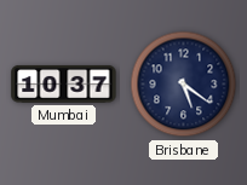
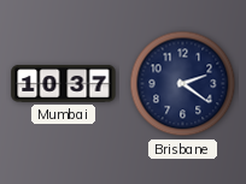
Brisbane: 5:21 -> 2:21
